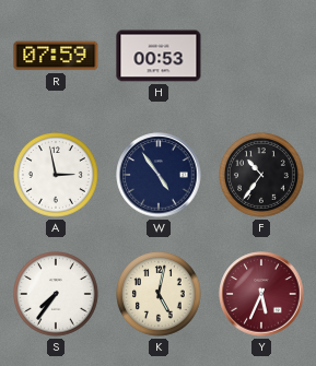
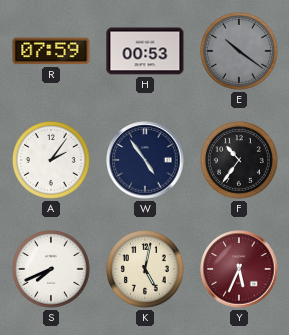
E: none -> 10:21
A: 2:58 -> 2:06
S: 7:36 -> 7:41
